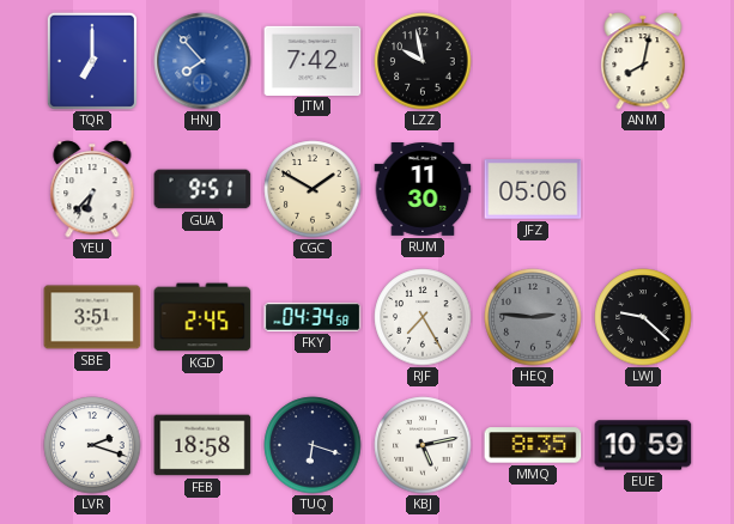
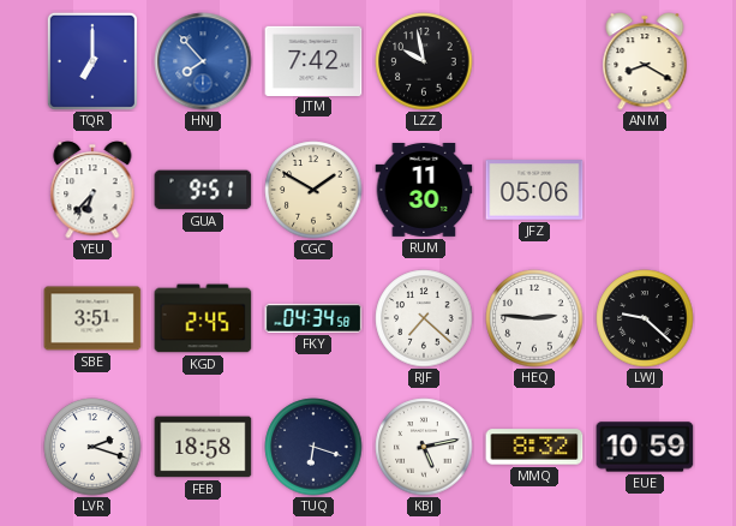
ANM: 8:02 -> 8:20
RJF: 7:25 -> 7:22
HEQ dial: grey -> white
MMQ: 8:35 -> 8:32
